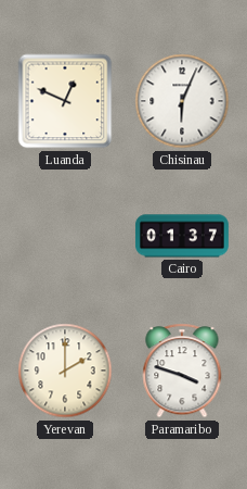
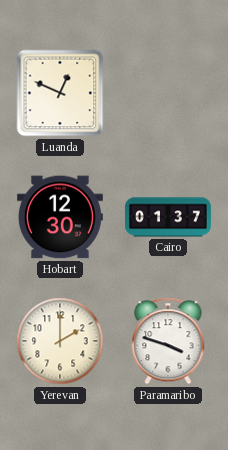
Chisinau: 6:04 -> none
Hobart: none -> 12:30
